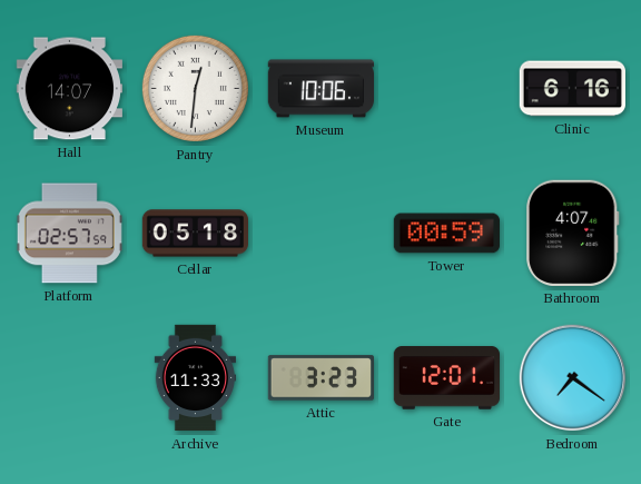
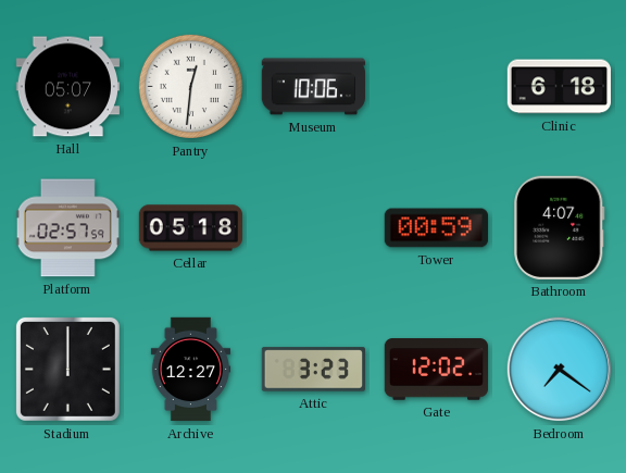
Hall: 14:07 -> 05:07
Clinic: 6:16 -> 6:18
Stadium: none -> 12:00
Archive: 11:33 -> 12:27
Gate: 12:01 -> 12:02
